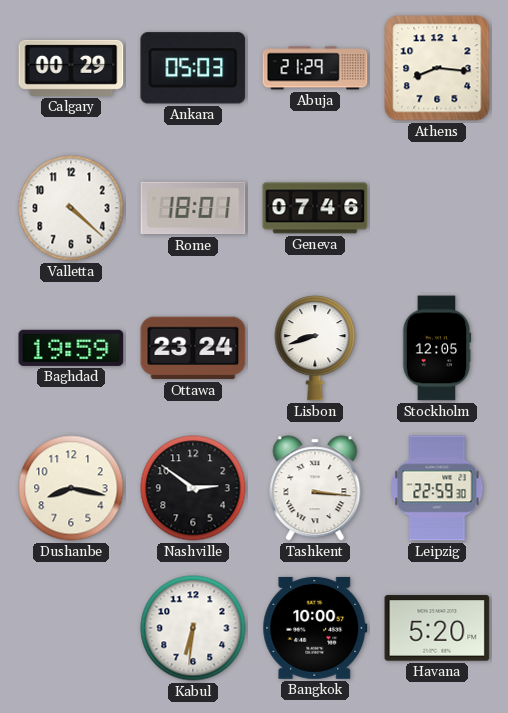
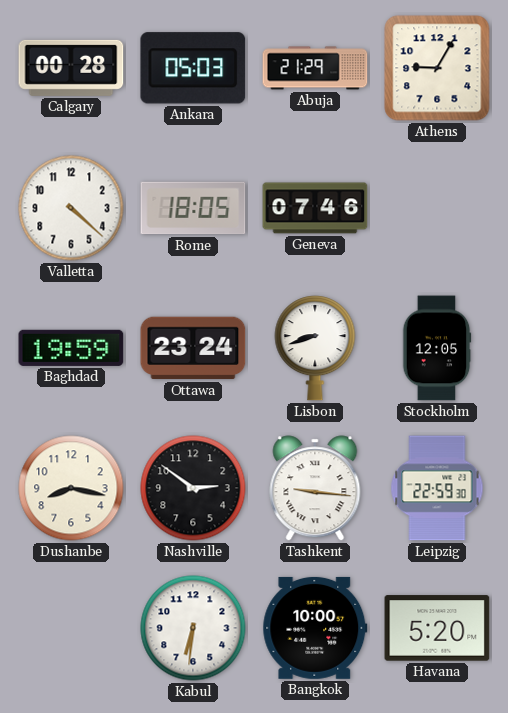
Calgary: 00:29 -> 00:28
Athens: 8:16 -> 9:05
Rome: 18:01 -> 18:05
Tashkent: 3:16 -> 9:16
